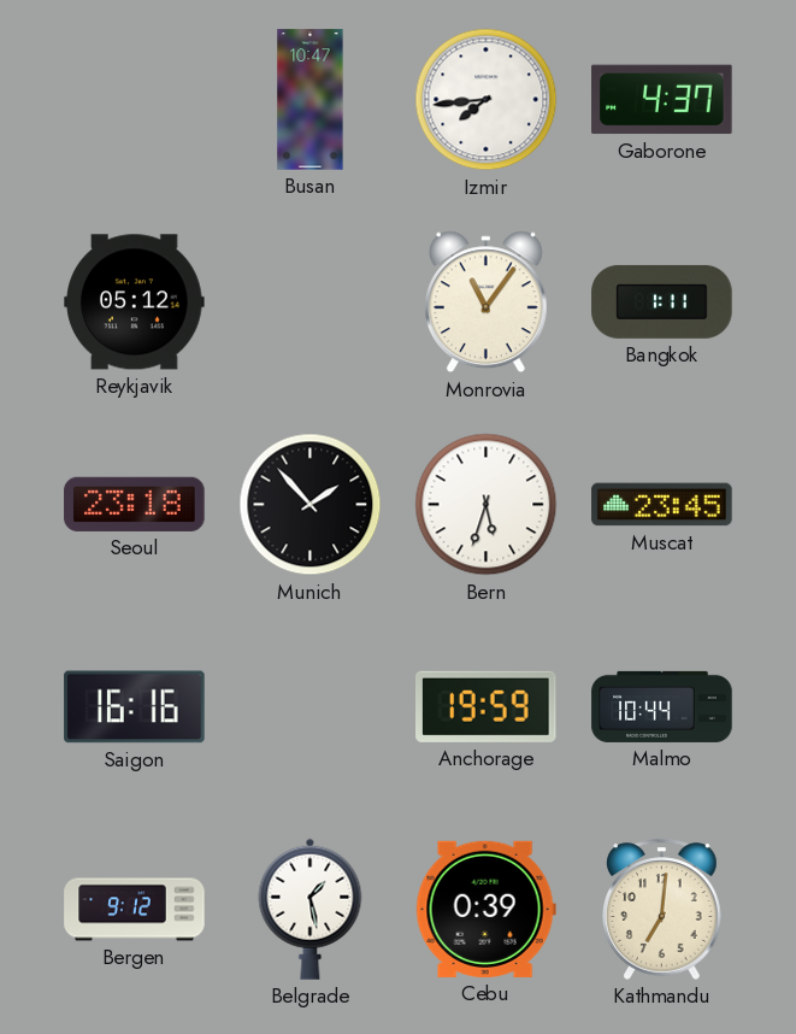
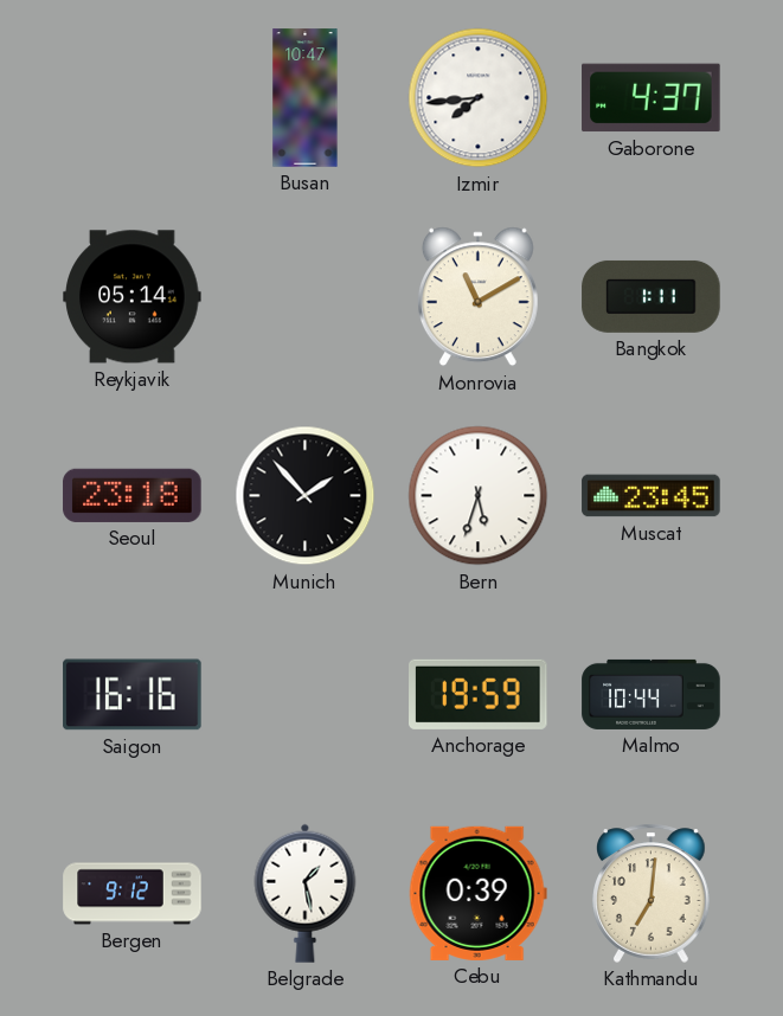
Reykjavik: 05:12 -> 05:14
Monrovia: 11:06 -> 11:10
